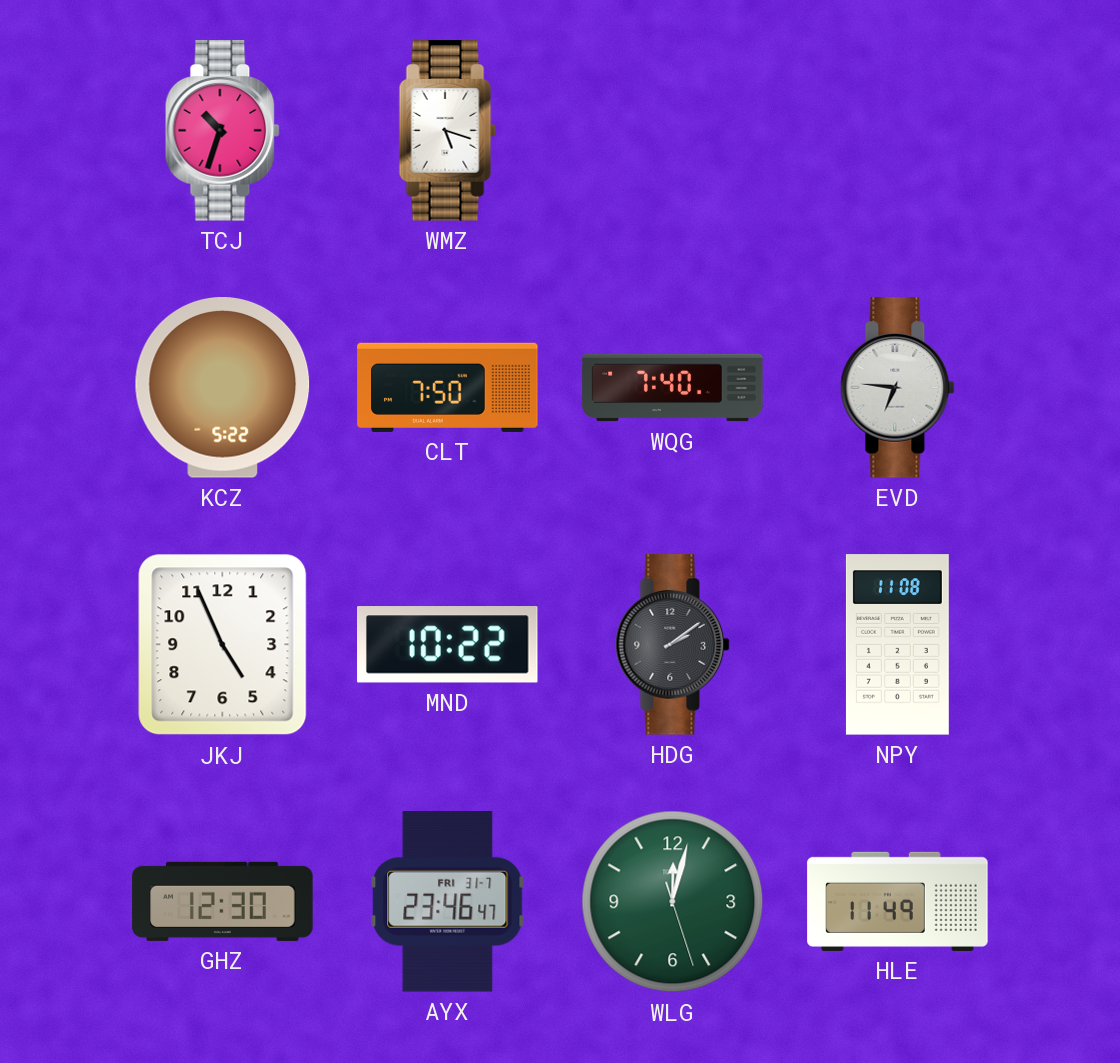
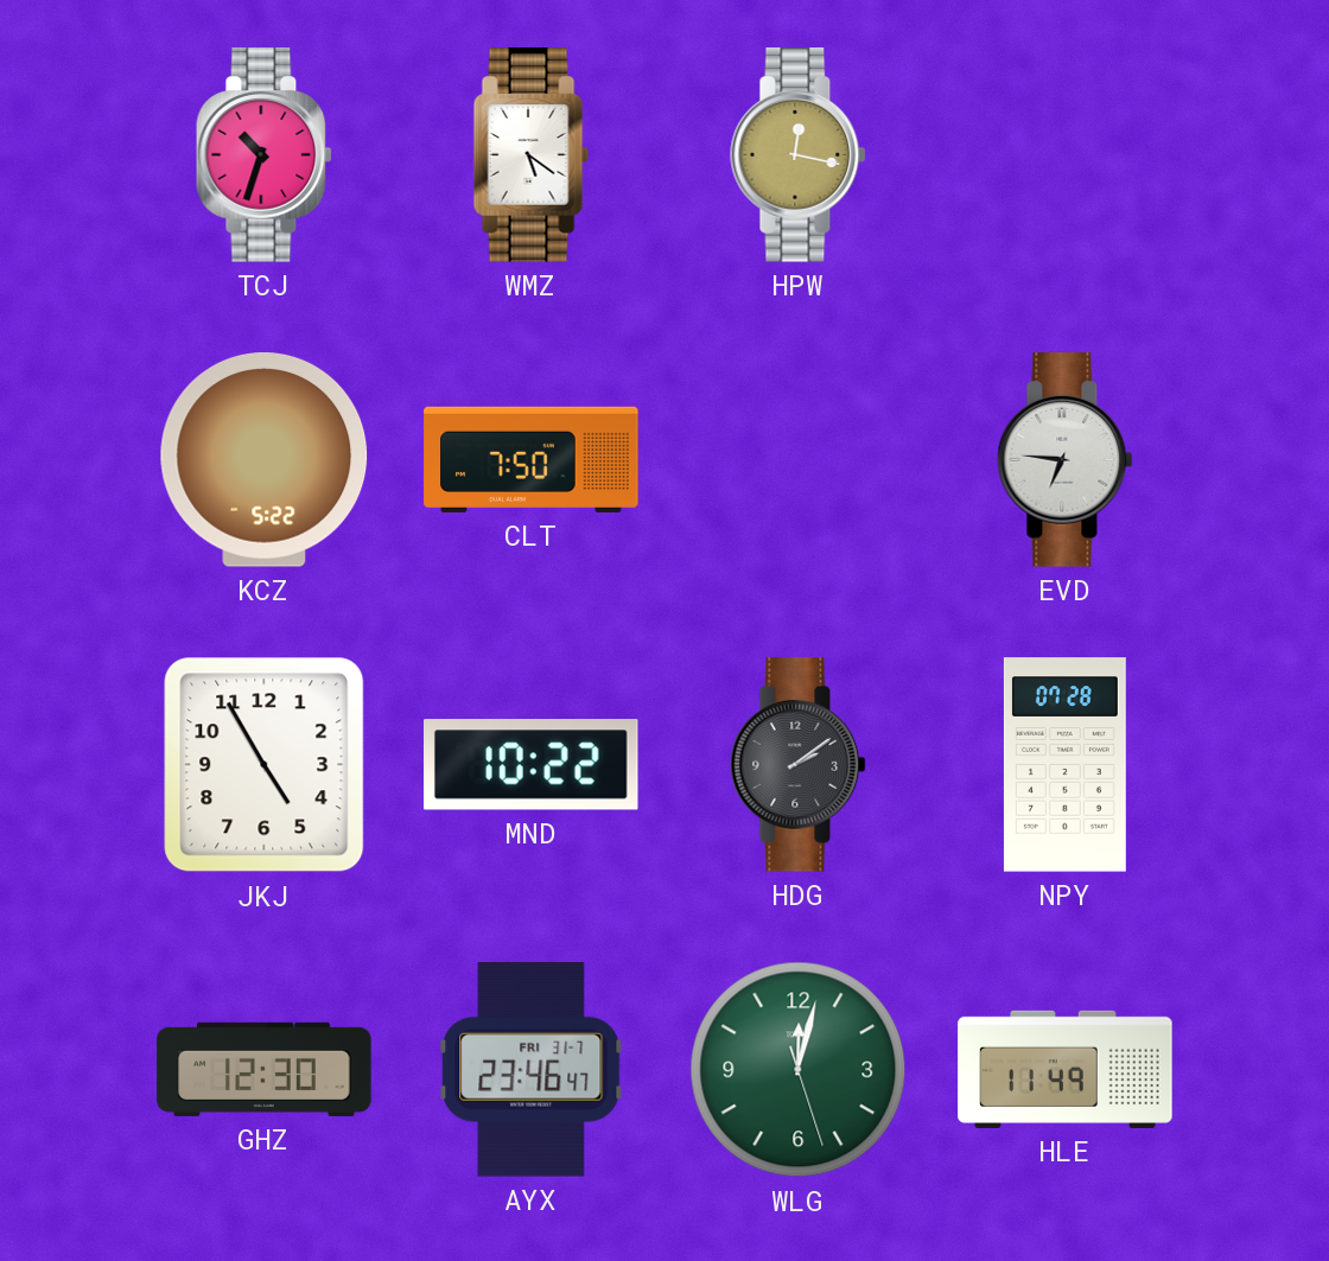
WMZ: 5:18 -> 5:21
HPW: none -> 12:17
WQG: 7:40 -> none
JKJ: 4:56 -> 4:55
NPY: 11:08 -> 07:28
